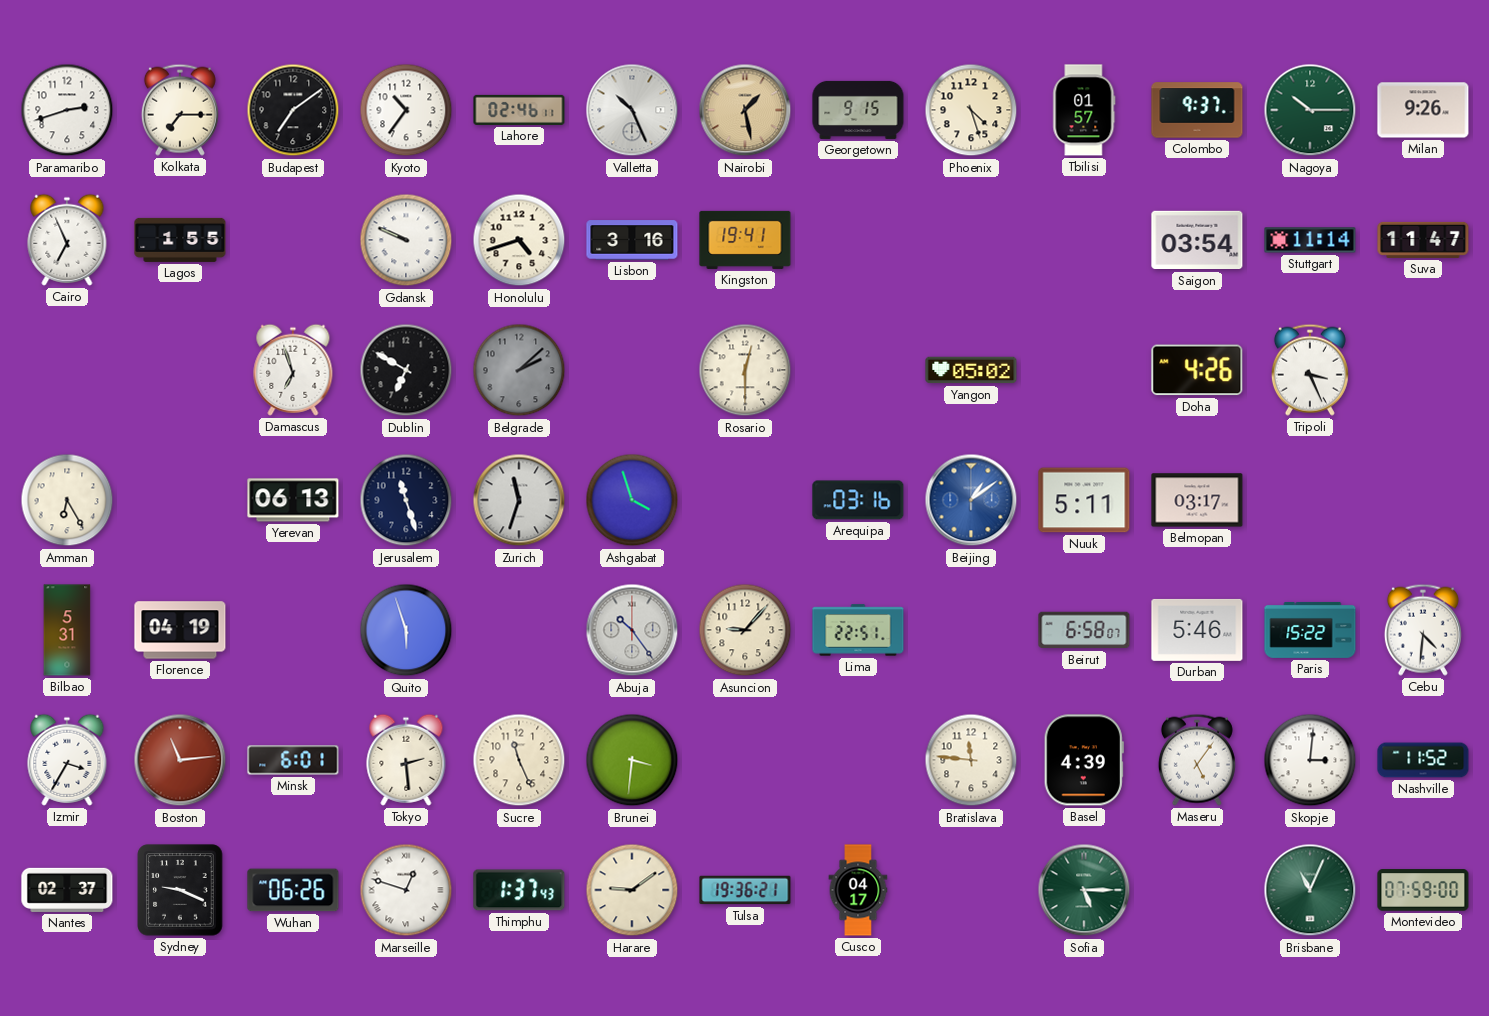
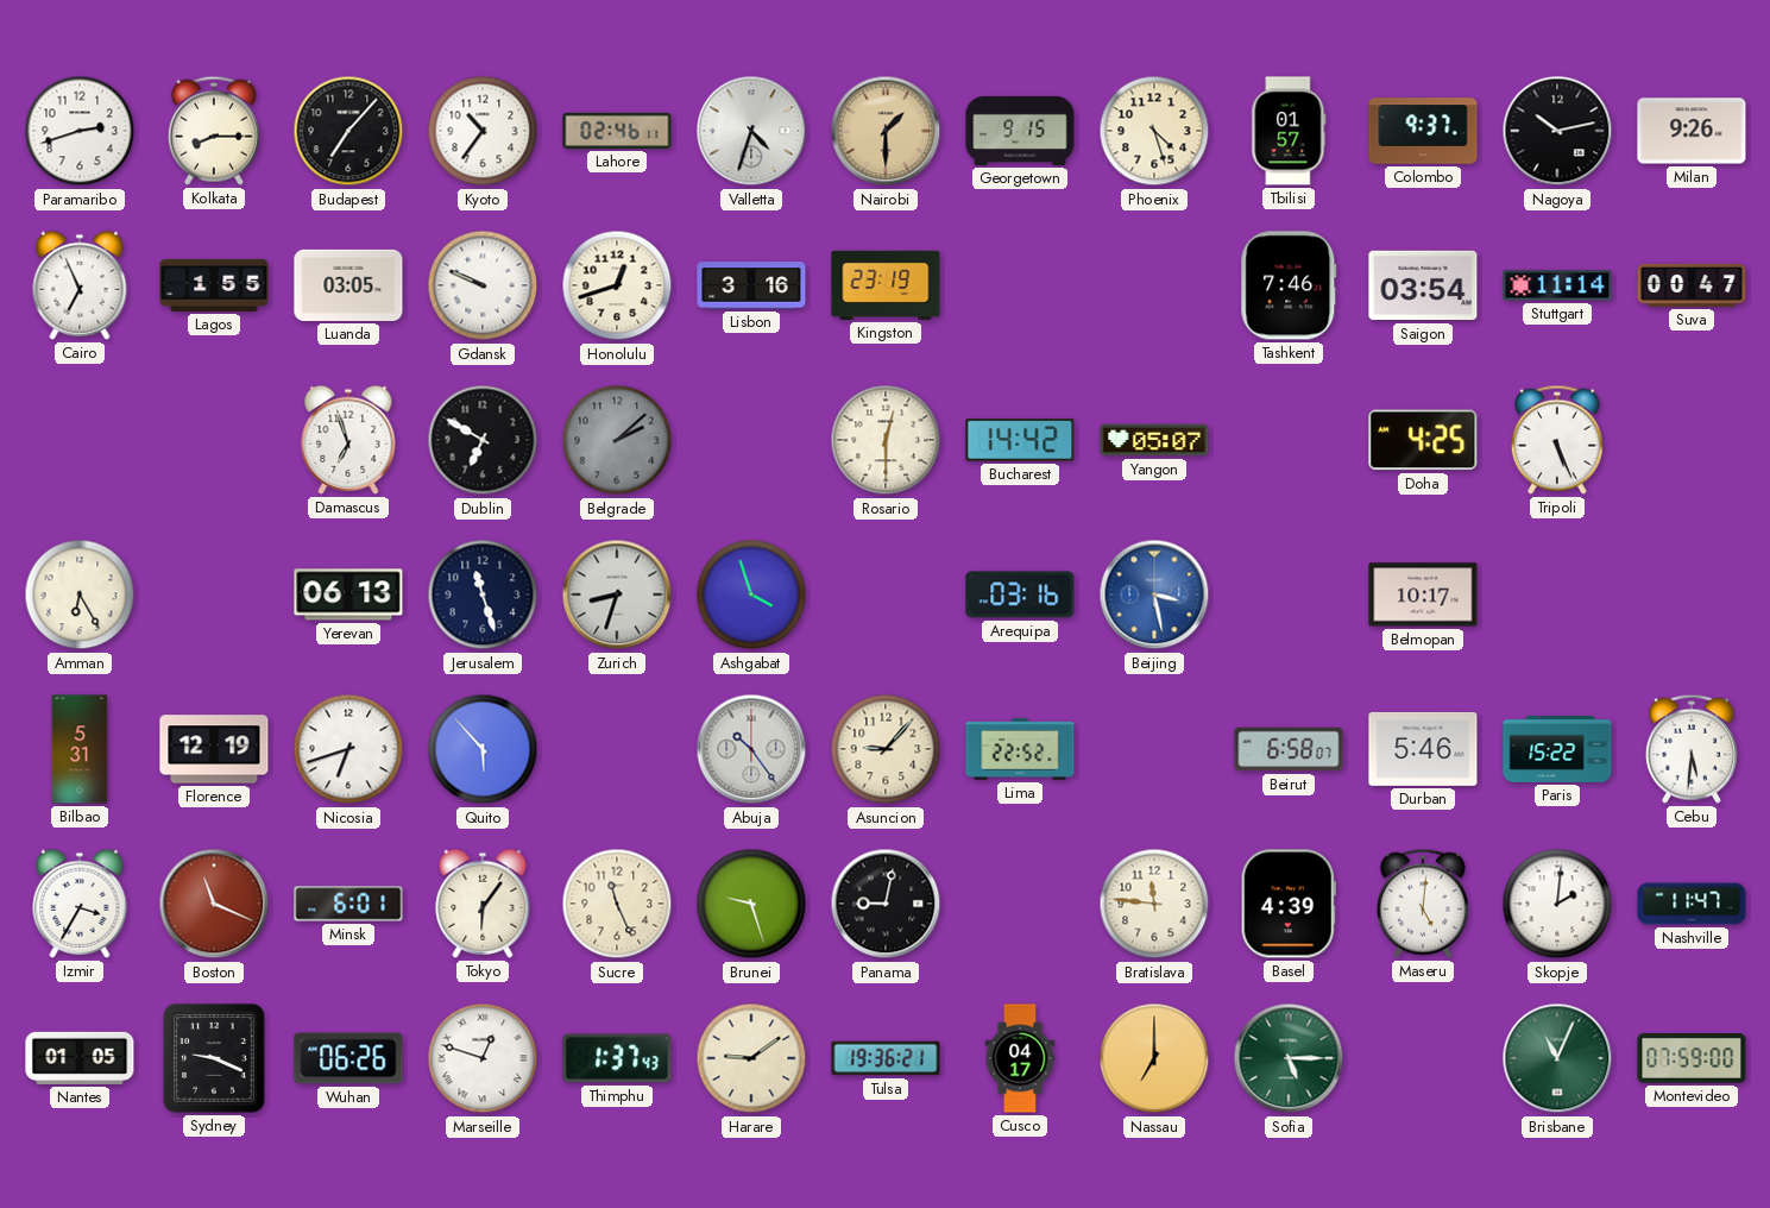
Kolkata: 7:15 -> 8:15
Budapest: 7:09 -> 7:07
Valletta: 10:26 -> 4:33
Nairobi: 1:28 -> 1:30
Nagoya: 10:15 -> 10:13
Nagoya dial: green -> black
Luanda: none -> 03:05
Honolulu: 4:42 -> 12:42
Kingston: 19:41 -> 23:19
Tashkent: none -> 7:46
Suva: 11:47 -> 00:47
Bucharest: none -> 14:42
Yangon: 05:02 -> 05:07
Doha: 4:26 -> 4:25
Tripoli: 3:26 -> 5:26
Zurich: 11:33 -> 8:33
Beijing: 1:09 -> 3:28
Nuuk: 5:11 -> none
Belmopan: 03:17 -> 10:17
Florence: 04:19 -> 12:19
Nicosia: none -> 6:42
Quito: 5:57 -> 5:53
Lima: 22:51 -> 22:52
Cebu: 4:31 -> 5:31
Boston: 11:14 -> 11:19
Tokyo: 2:29 -> 6:06
Brunei: 3:31 -> 9:27
Panama: none -> 9:02
Maseru: 5:06 -> 5:01
Skopje: 3:01 -> 2:01
Nashville: 11:52 -> 11:47
Nantes: 02:37 -> 01:05
Nassau: none -> 7:00
